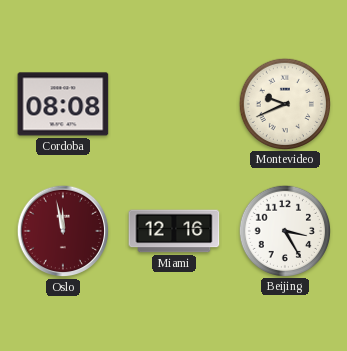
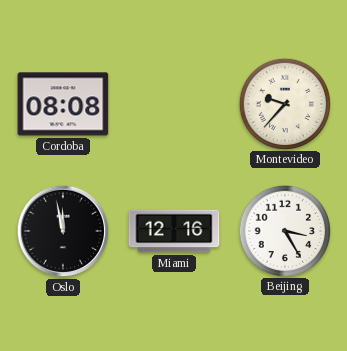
Montevideo: 9:41 -> 9:37
Oslo dial: burgundy -> black
